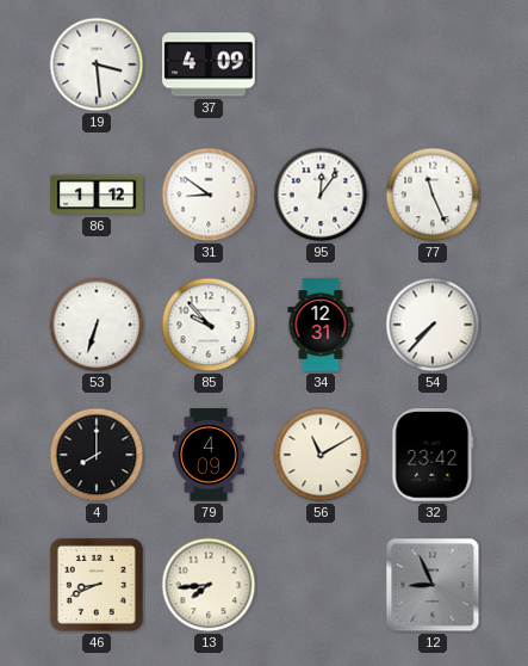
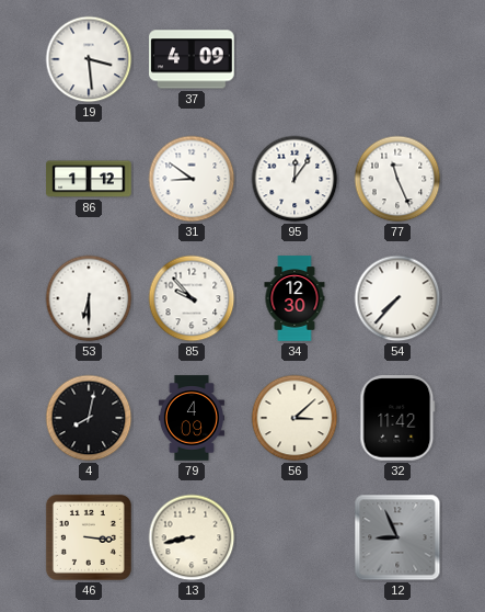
53: 6:33 -> 6:30
34: 12:31 -> 12:30
4: 8:00 -> 8:02
56: 11:10 -> 3:08
32: 23:42 -> 11:42
46: 8:41 -> 3:16
13: 7:44 -> 8:43
